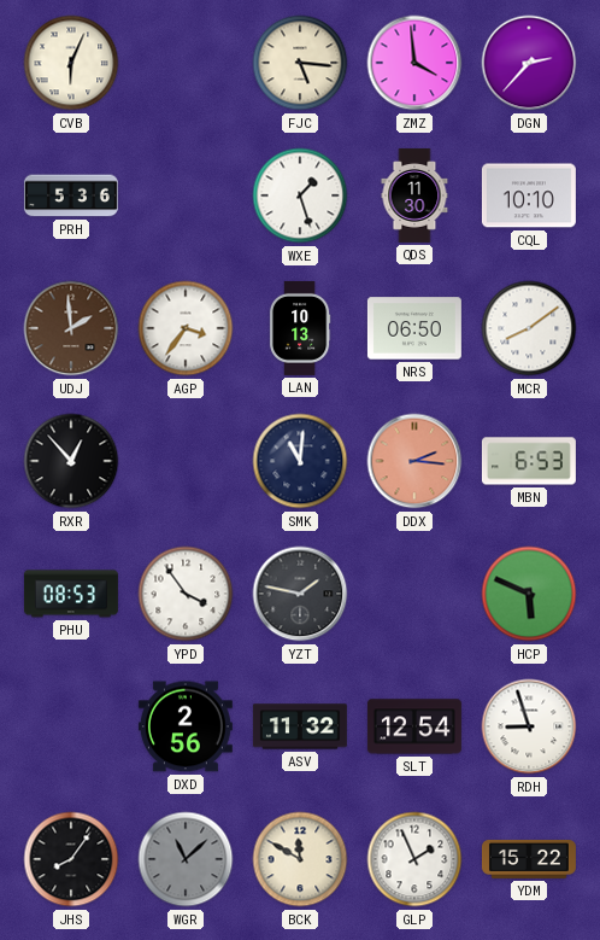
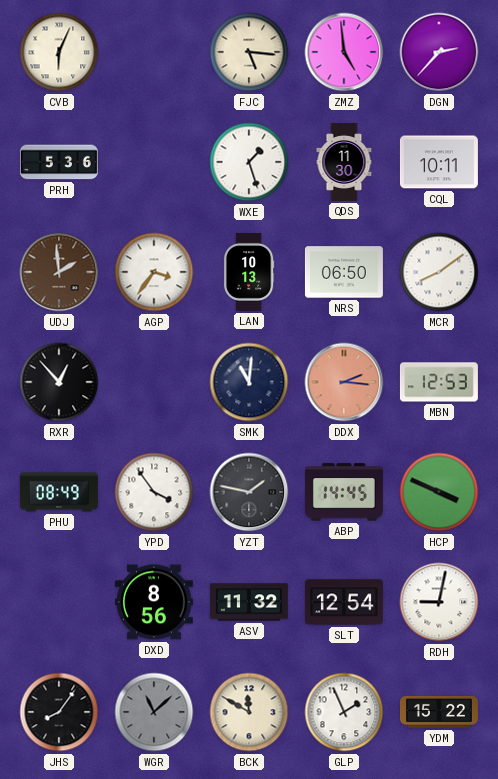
ZMZ: 3:59 -> 4:59
CQL: 10:10 -> 10:11
MBN: 6:53 -> 12:53
PHU: 08:53 -> 08:49
ABP: none -> 14:45
HCP: 5:49 -> 3:49
DXD: 2:56 -> 8:56
RDH: 8:57 -> 9:02
